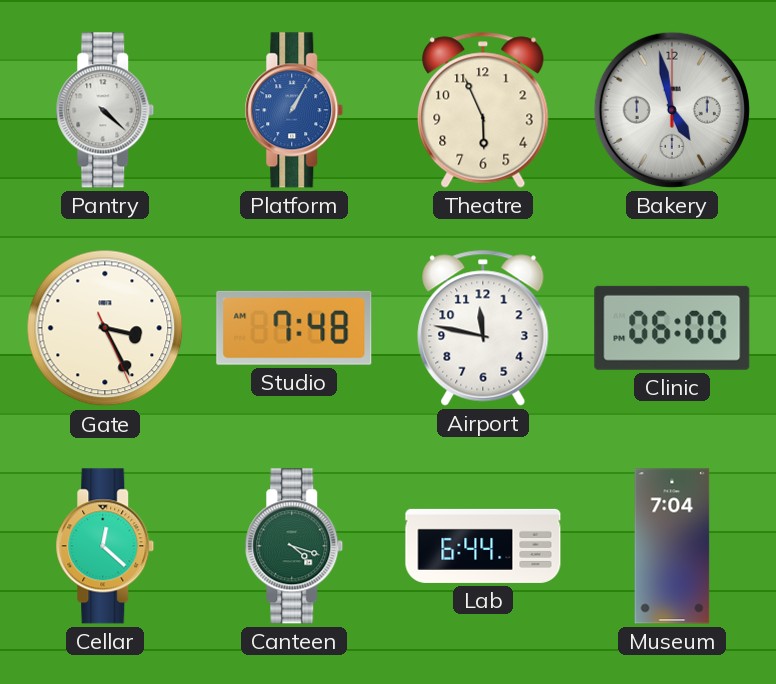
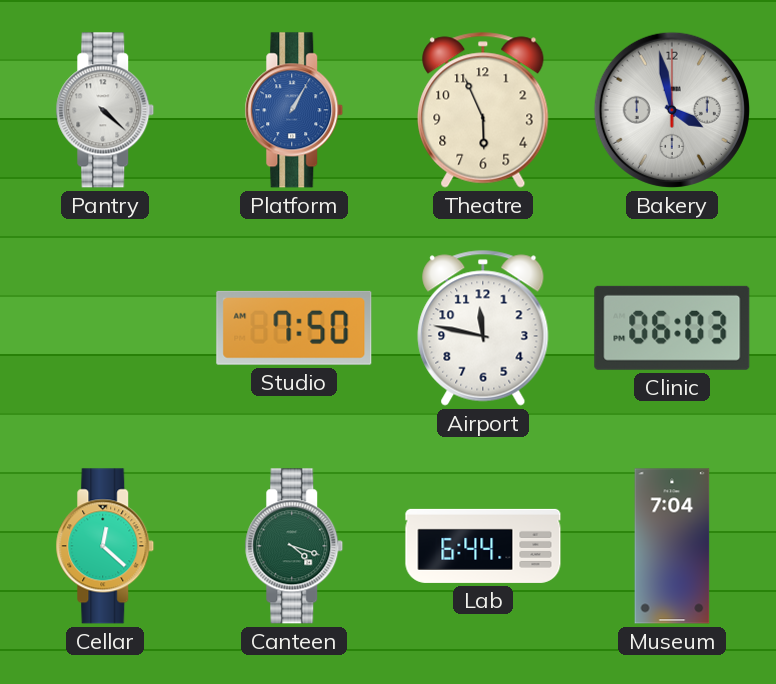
Bakery: 4:58 -> 3:58
Gate: 3:25 -> none
Studio: 7:48 -> 7:50
Clinic: 06:00 -> 06:03
